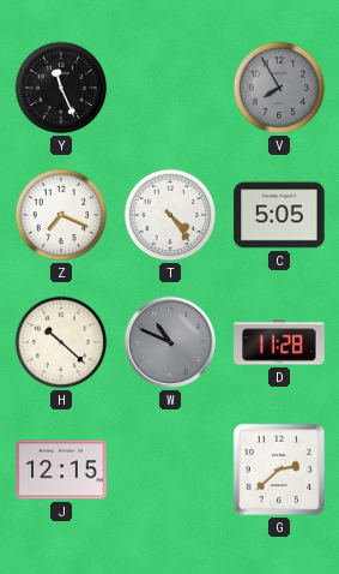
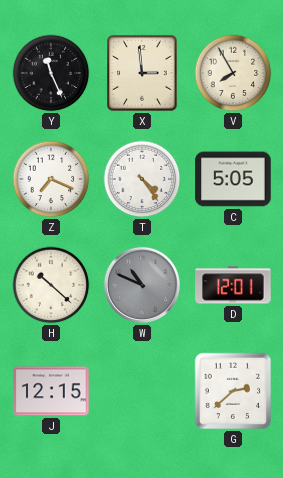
X: none -> 2:59
V dial: grey -> cream
D: 11:28 -> 12:01
